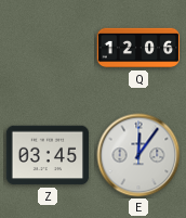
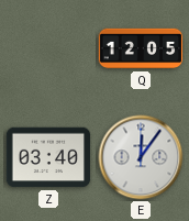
Q: 12:06 -> 12:05
Z: 03:45 -> 03:40
